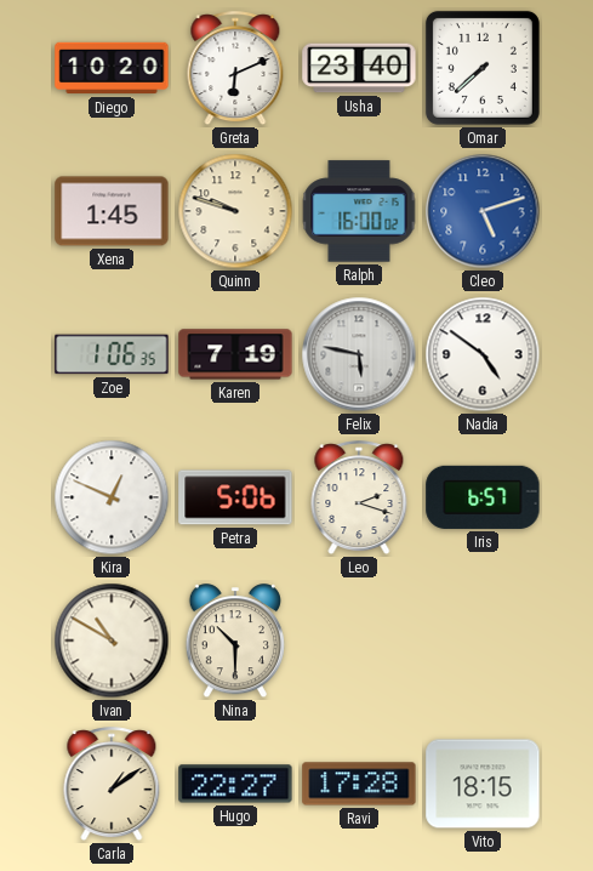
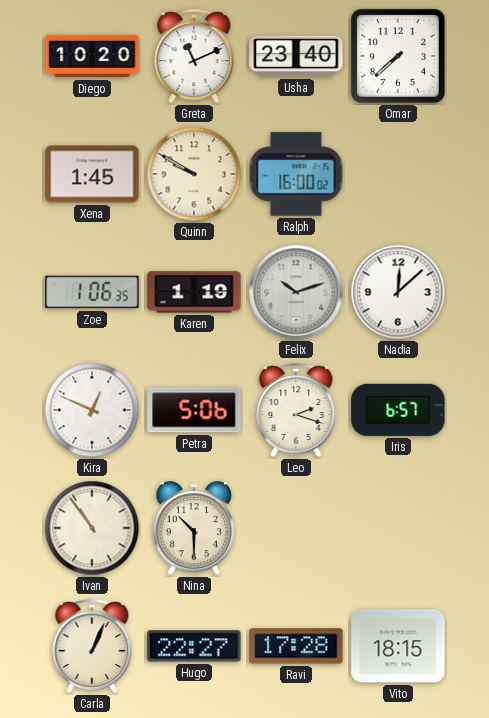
Greta: 6:11 -> 11:11
Quinn: 9:48 -> 9:50
Cleo: 5:12 -> none
Karen: 7:19 -> 1:19
Felix: 5:47 -> 10:12
Nadia: 4:51 -> 12:08
Ivan: 10:50 -> 10:54
Carla: 1:09 -> 1:04
